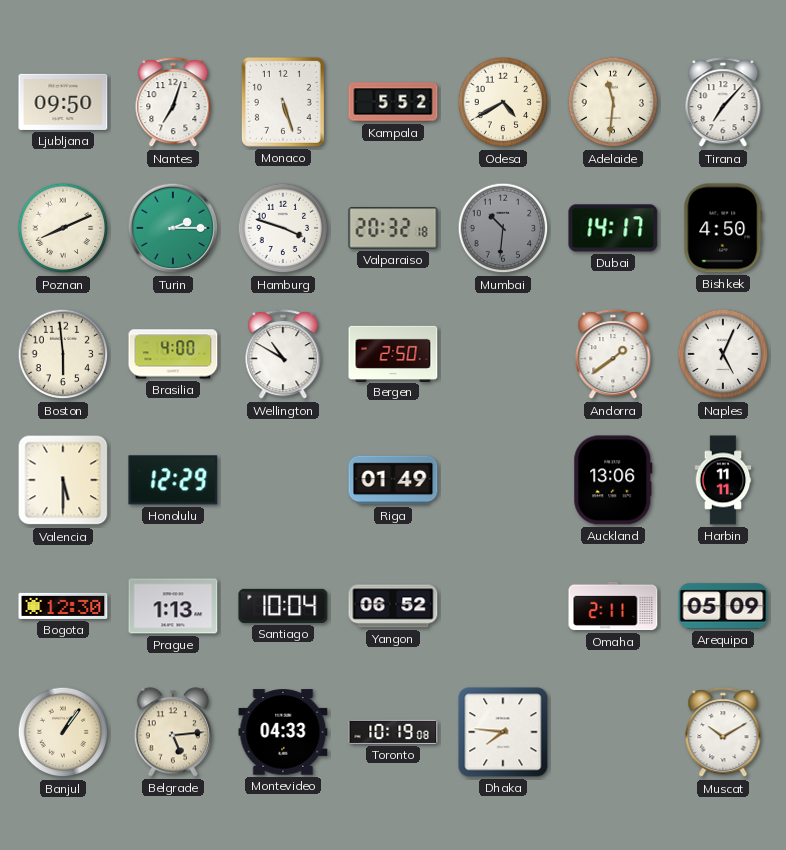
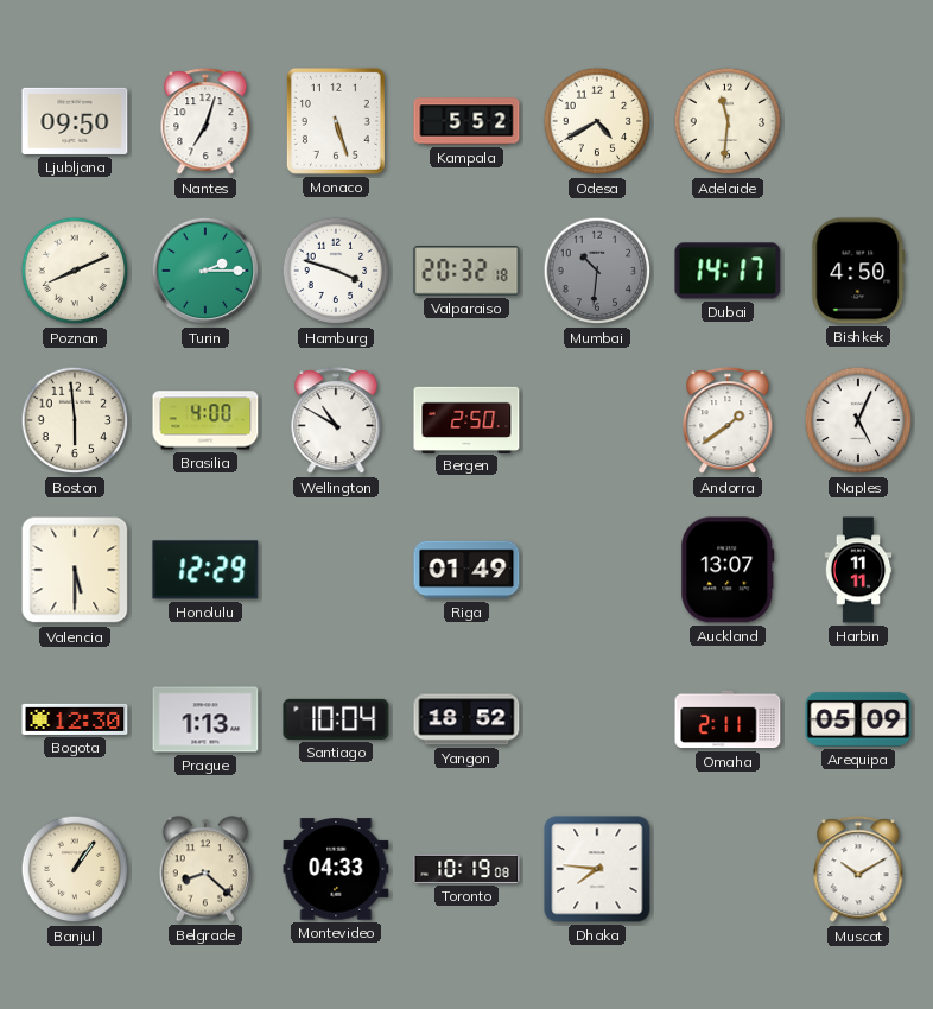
Tirana: 7:07 -> none
Auckland: 13:06 -> 13:07
Yangon: 06:52 -> 18:52
Belgrade: 5:14 -> 8:22
